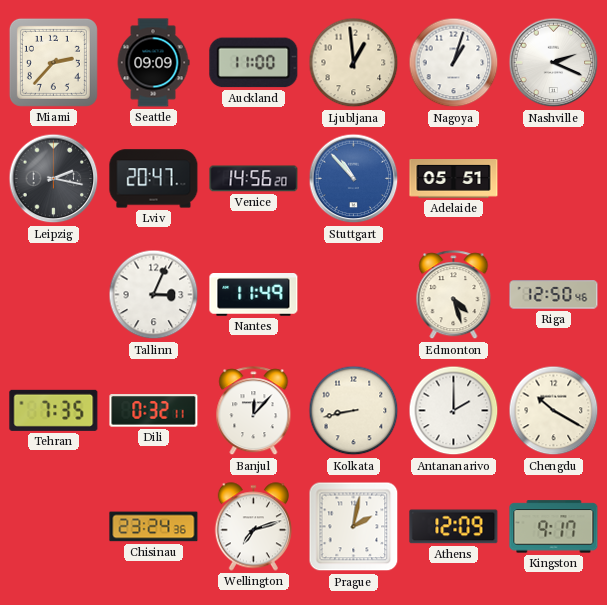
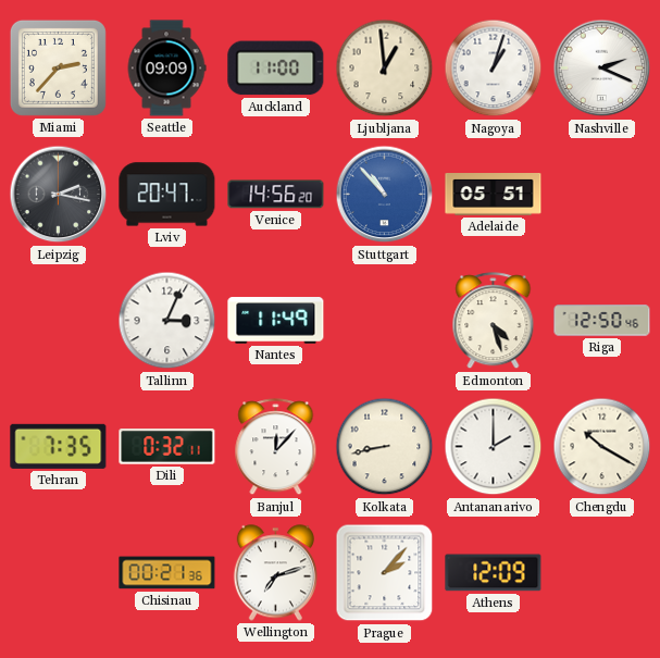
Chisinau: 23:24 -> 00:21
Prague: 2:02 -> 2:07
Kingston: 9:17 -> none
